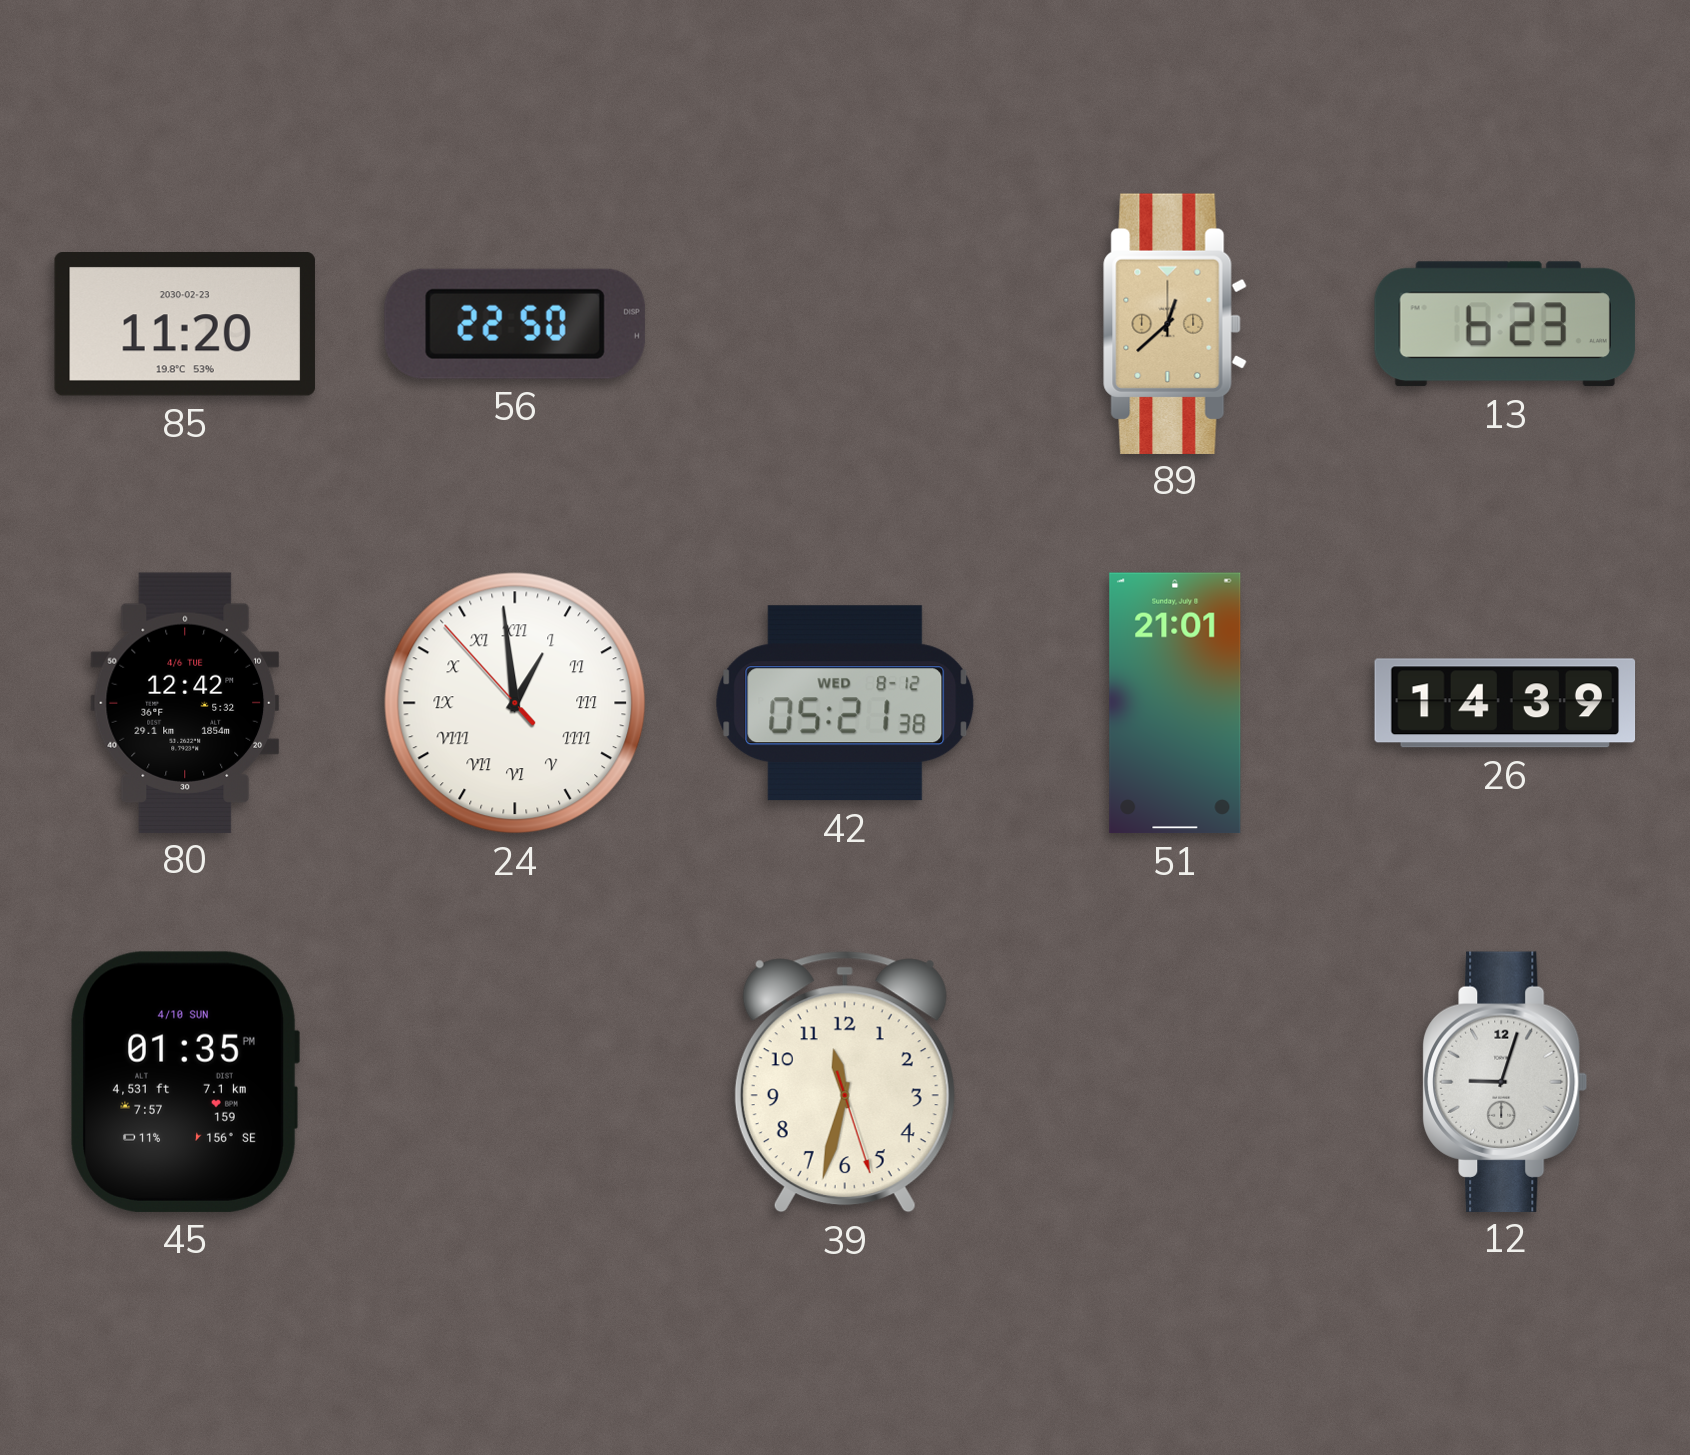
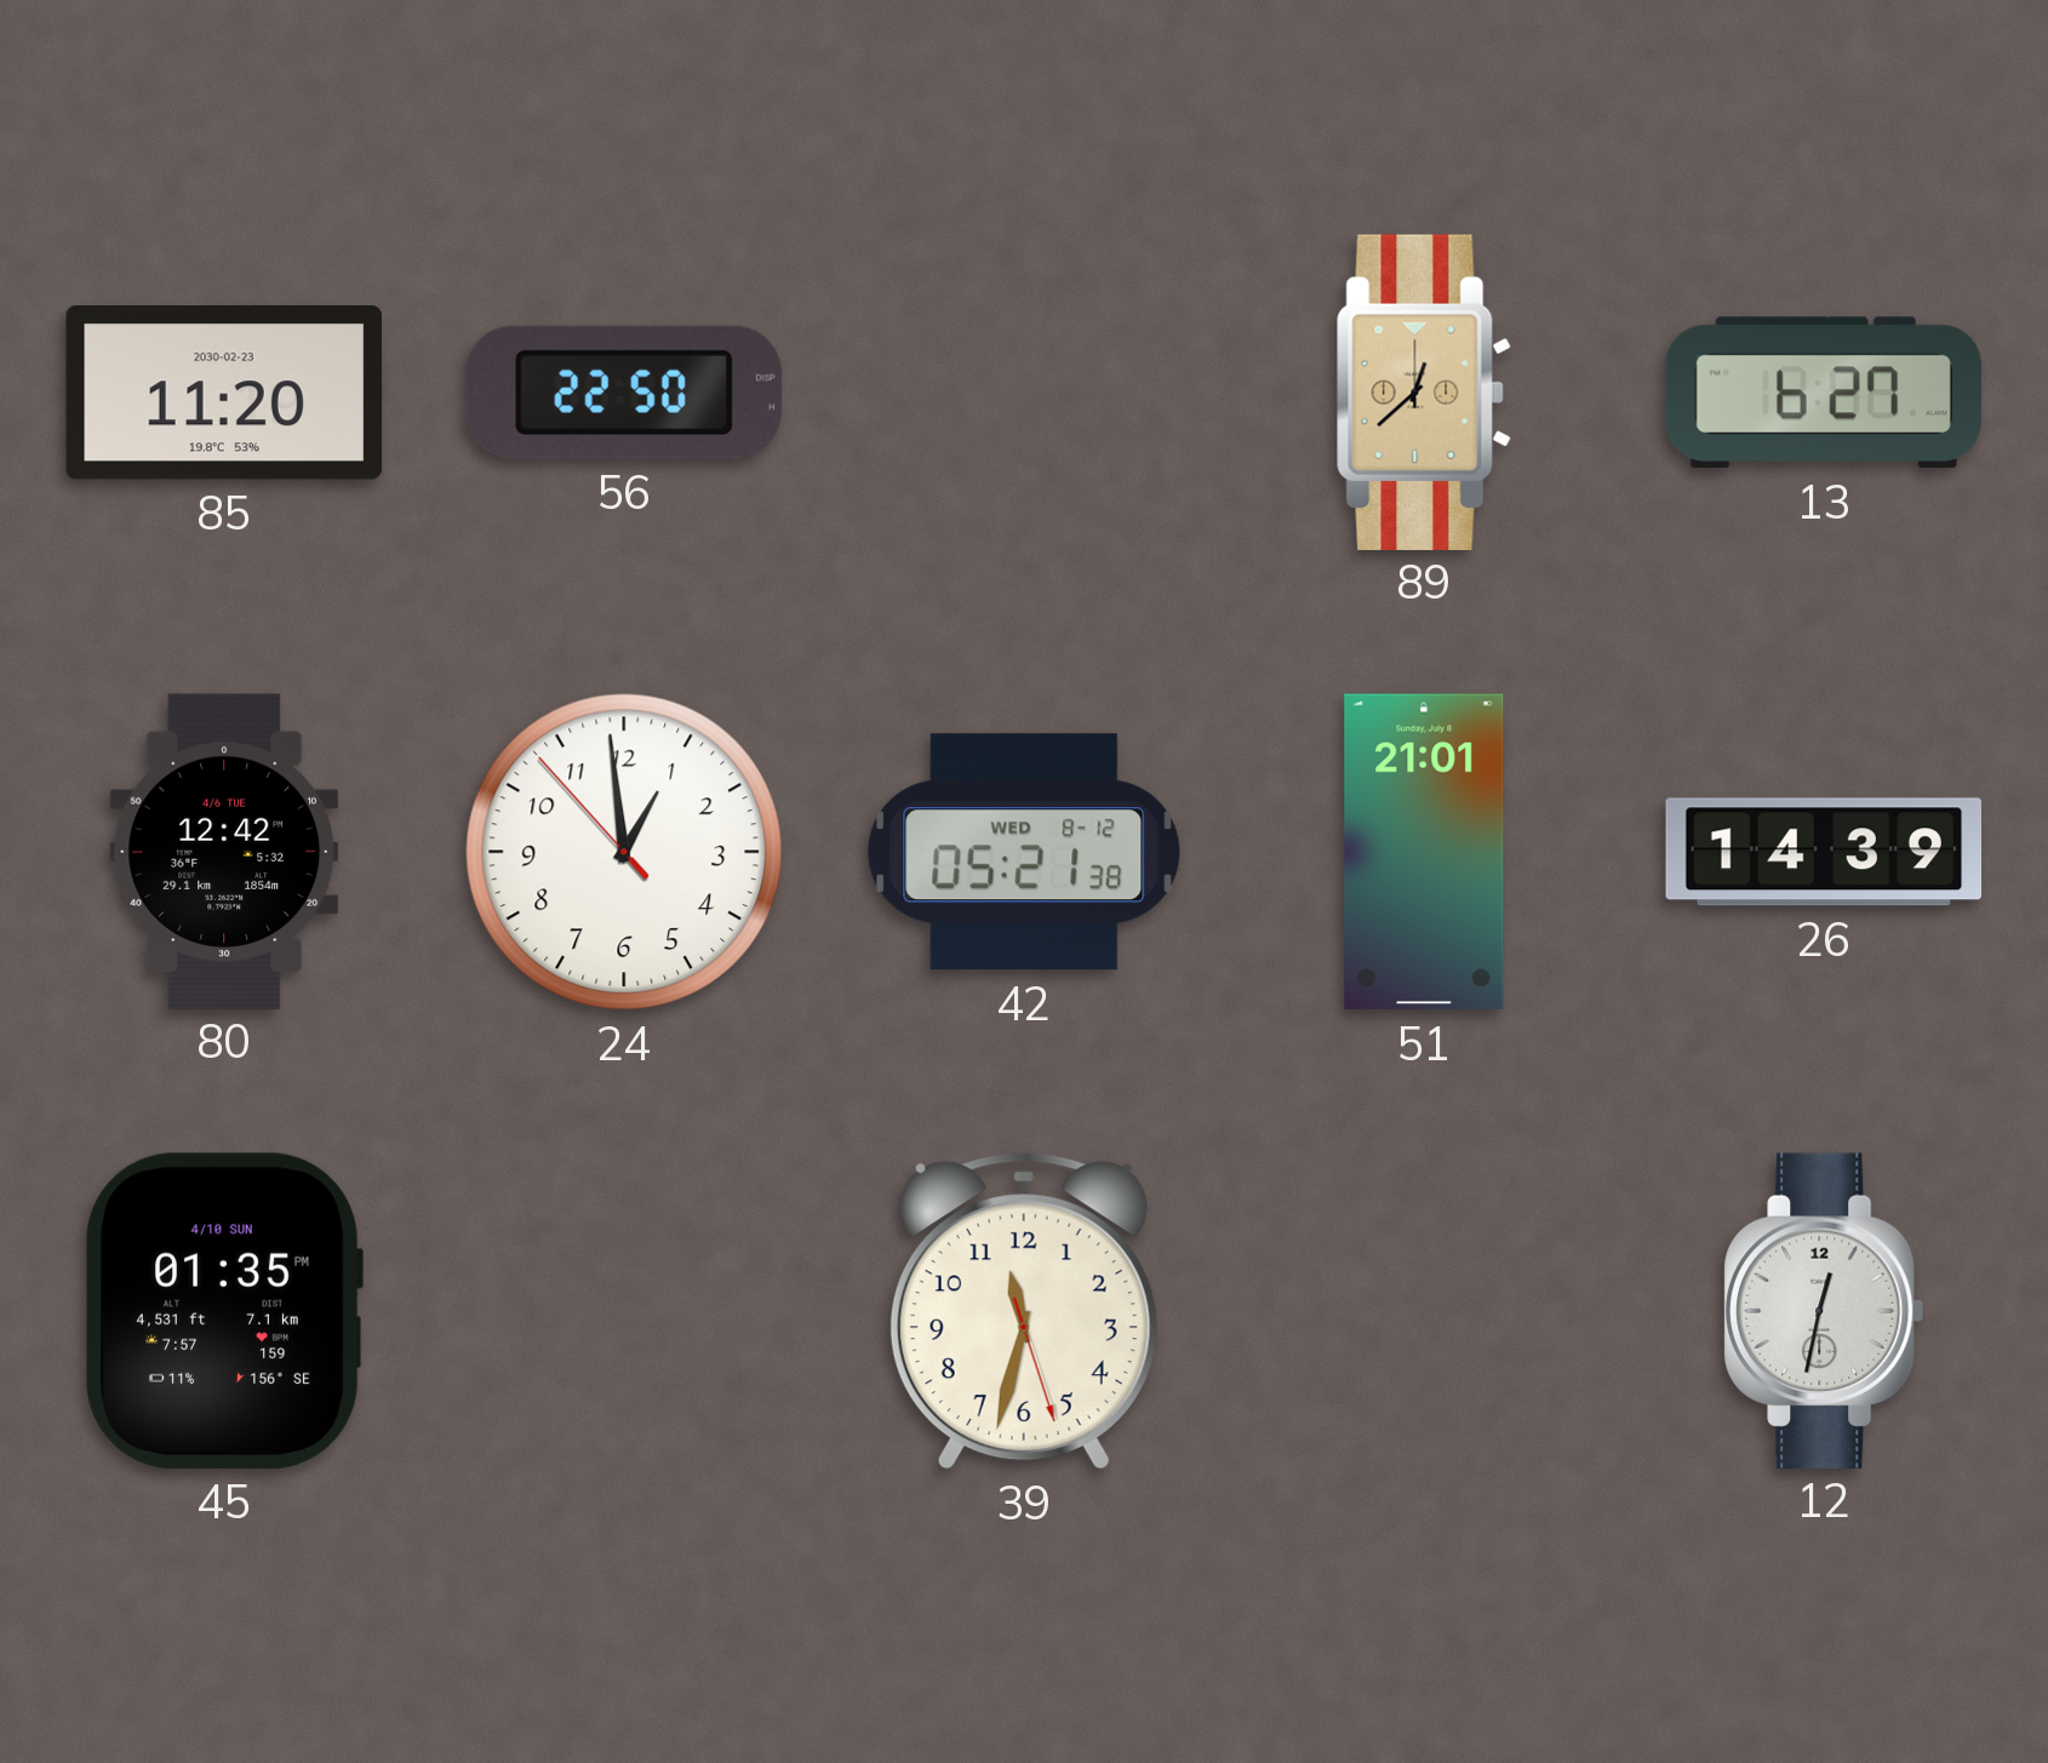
13: 6:23 -> 6:27
24 numerals: Roman -> Arabic
12: 9:03 -> 12:32
